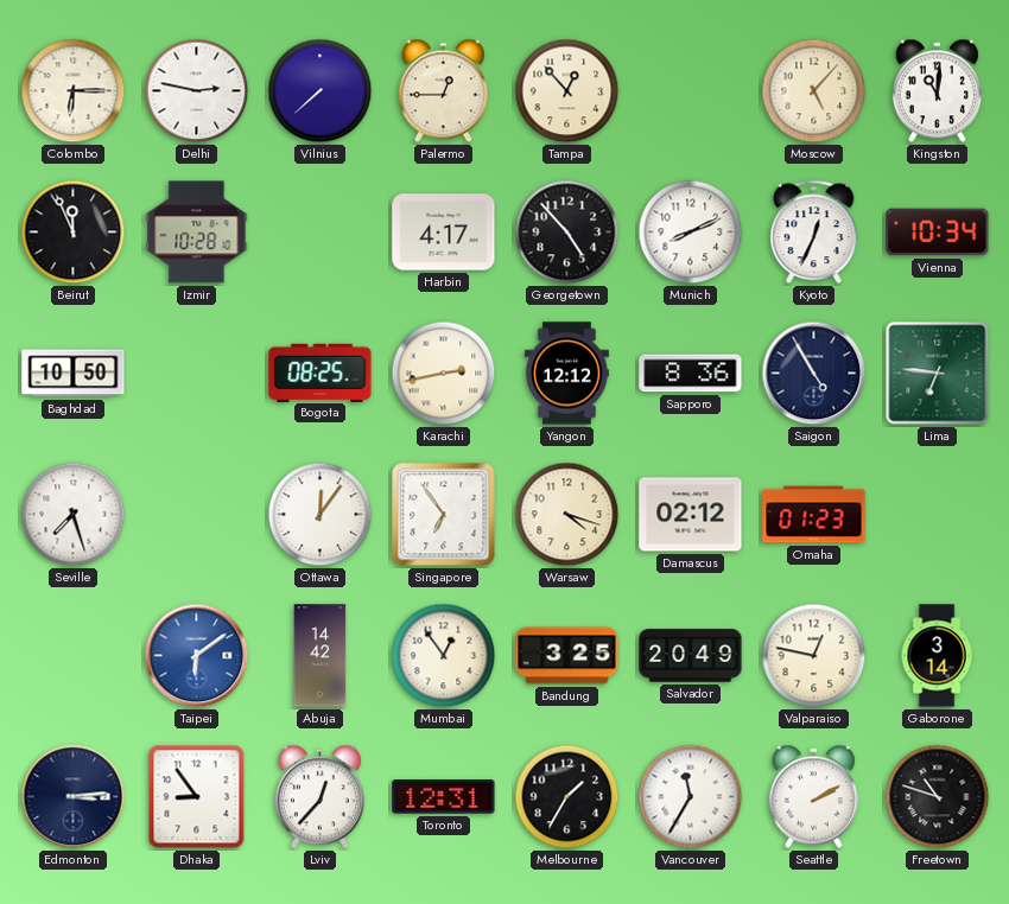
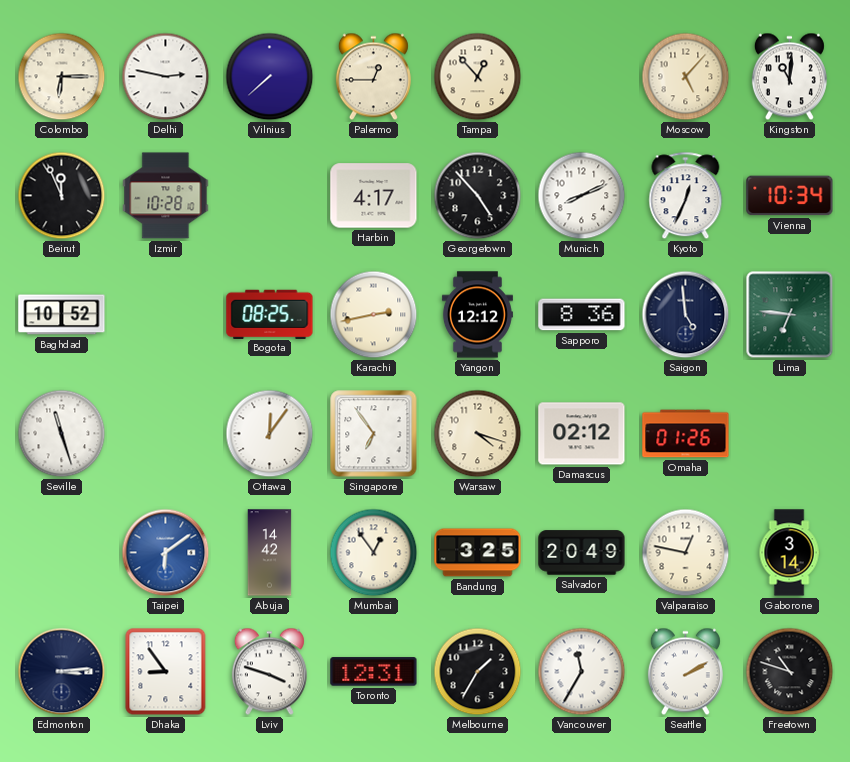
Baghdad: 10:50 -> 10:52
Saigon: 4:55 -> 4:59
Seville: 7:27 -> 11:27
Omaha: 01:23 -> 01:26
Lviv: 12:37 -> 3:48
